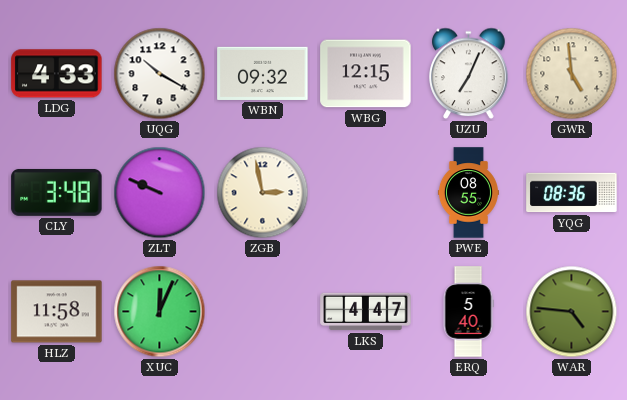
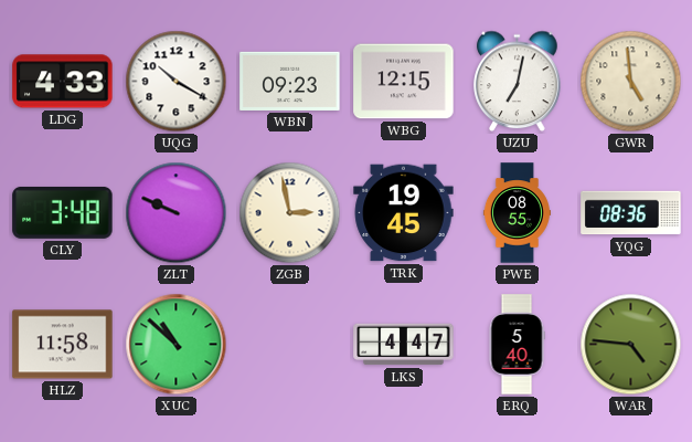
WBN: 09:32 -> 09:23
UZU: 7:04 -> 7:02
TRK: none -> 19:45
XUC: 12:04 -> 10:52
